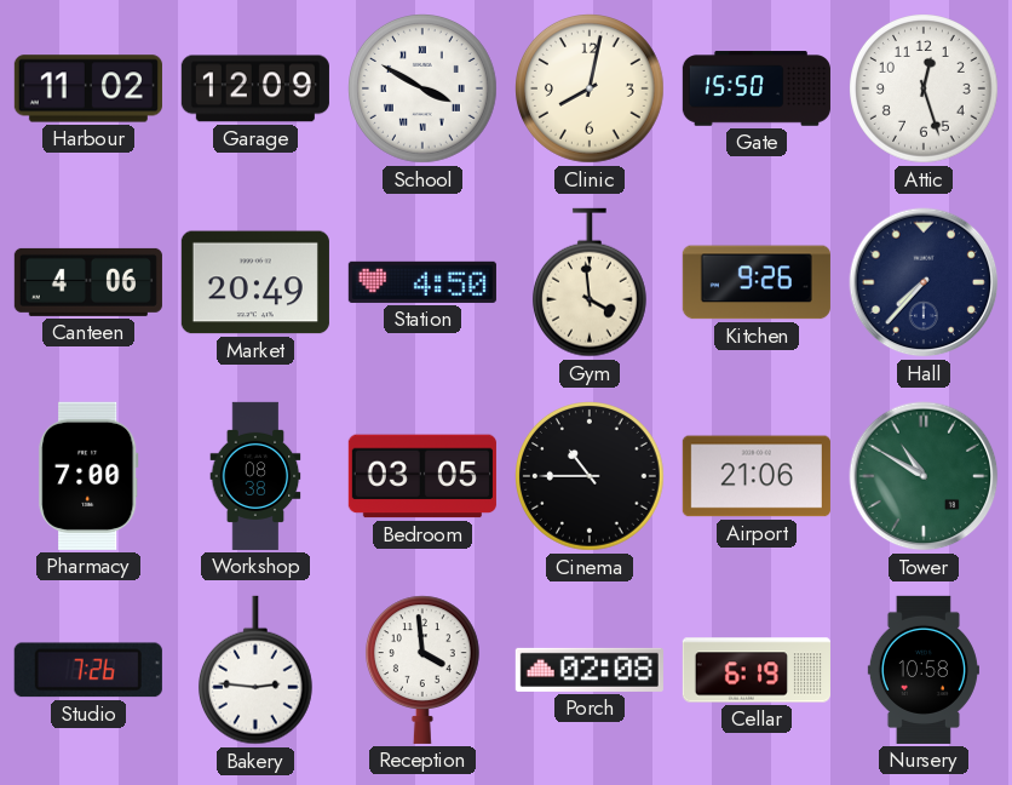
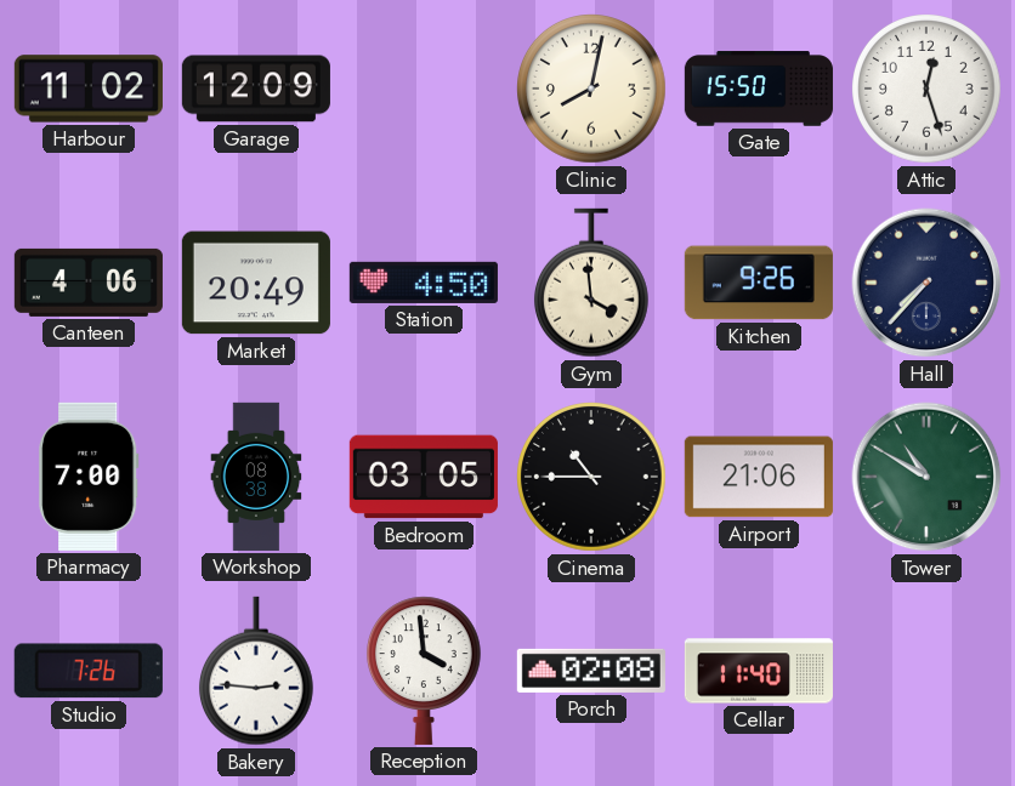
School: 3:50 -> none
Cellar: 6:19 -> 11:40
Nursery: 10:58 -> none
